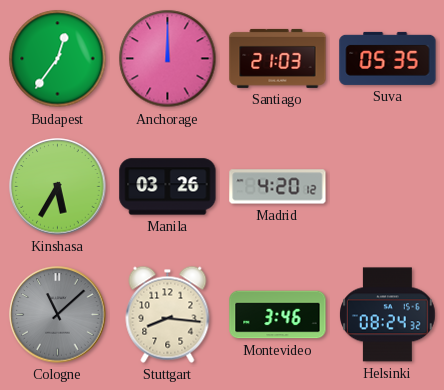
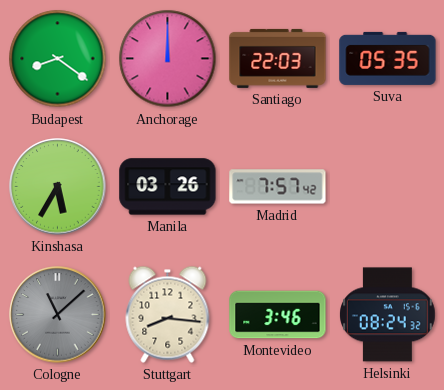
Budapest: 12:36 -> 8:21
Santiago: 21:03 -> 22:03
Madrid: 4:20 -> 7:57
